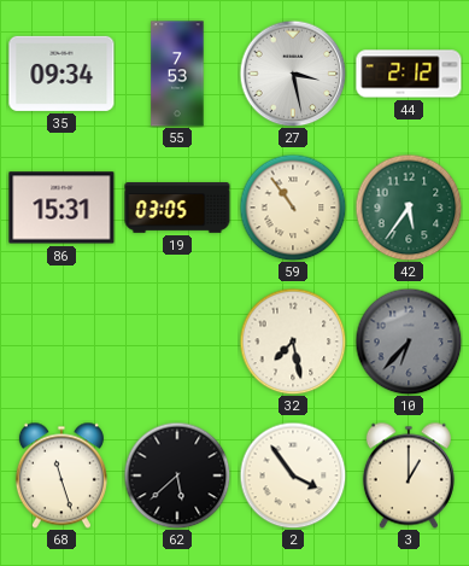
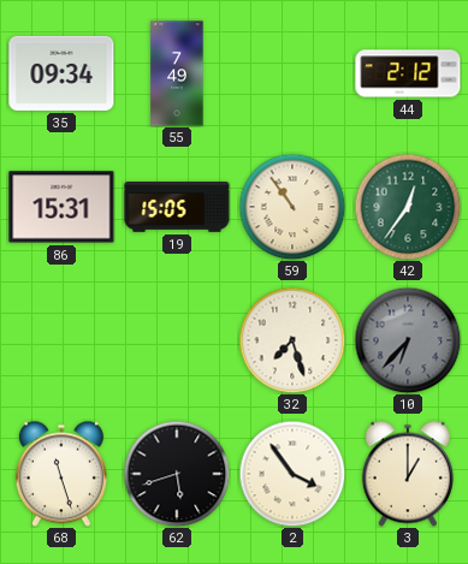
55: 7:53 -> 7:49
27: 3:28 -> none
19: 03:05 -> 15:05
42: 5:36 -> 12:36
32: 7:28 -> 7:27
62: 5:38 -> 5:42
